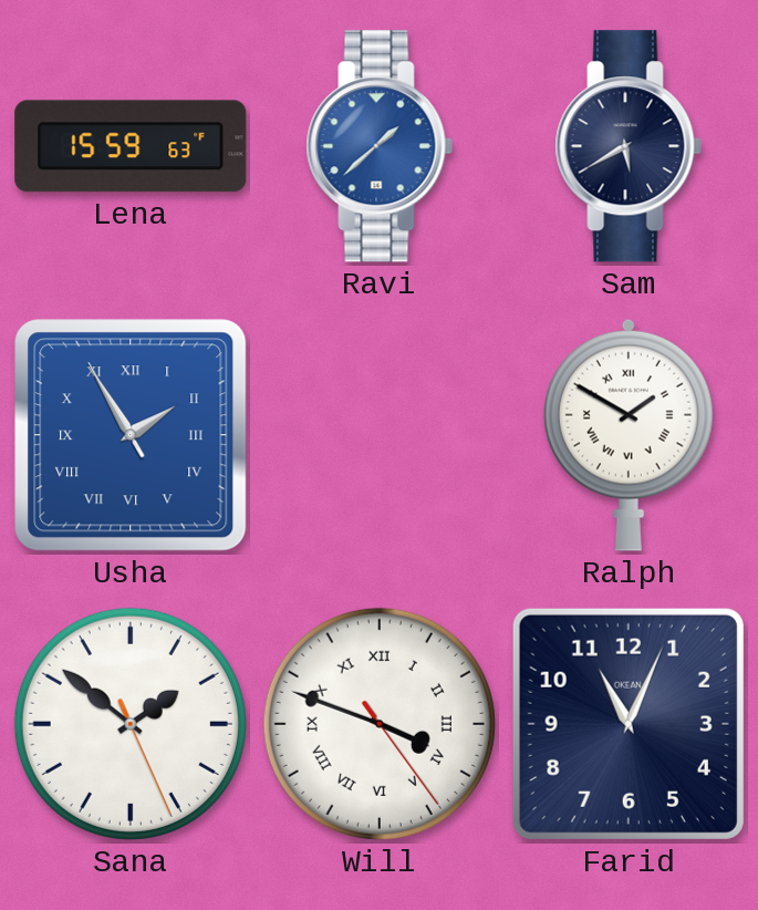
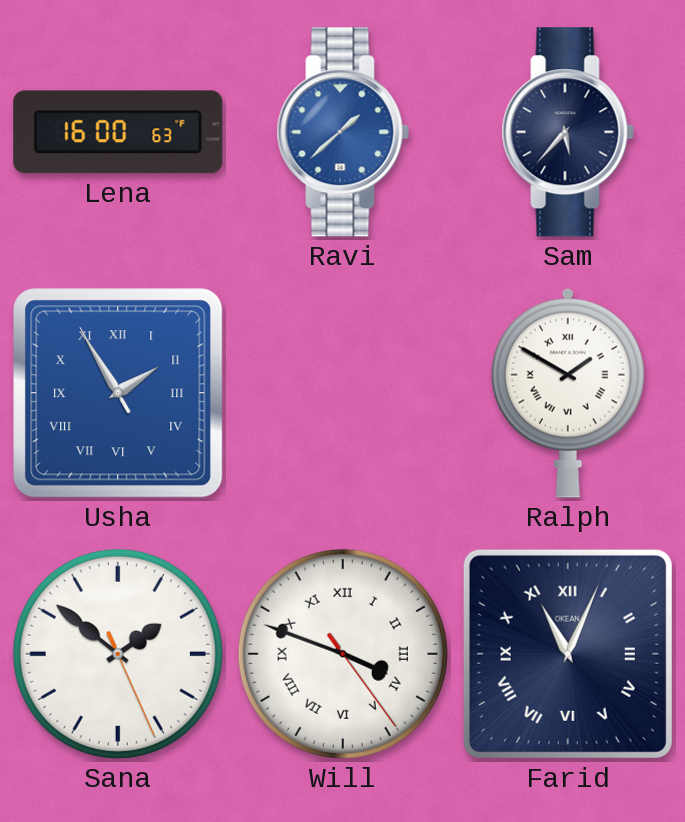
Lena: 15:59 -> 16:00
Sam: 5:40 -> 5:37
Farid numerals: Arabic -> Roman
